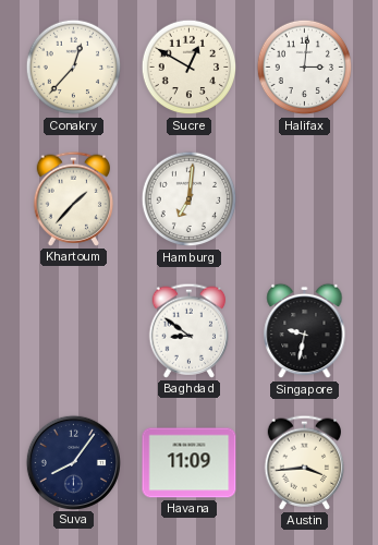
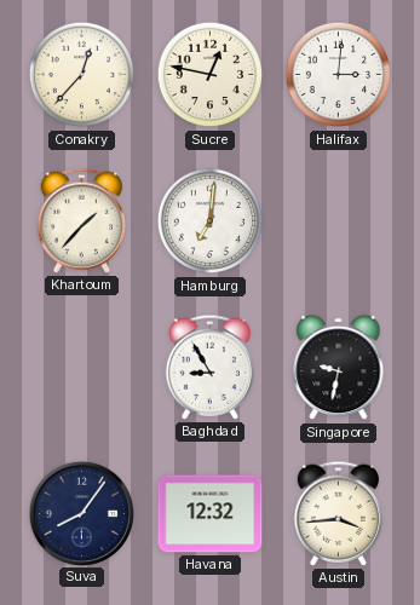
Sucre: 12:50 -> 12:47
Baghdad: 8:51 -> 8:55
Havana: 11:09 -> 12:32
